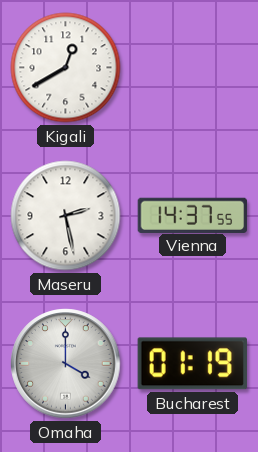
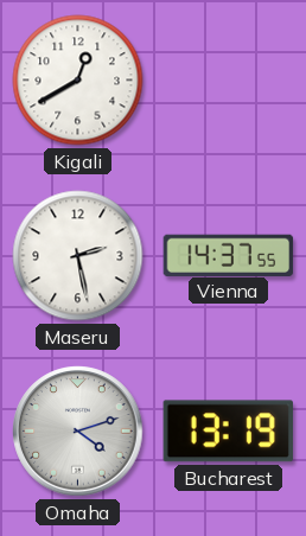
Omaha: 4:00 -> 4:12
Bucharest: 01:19 -> 13:19
